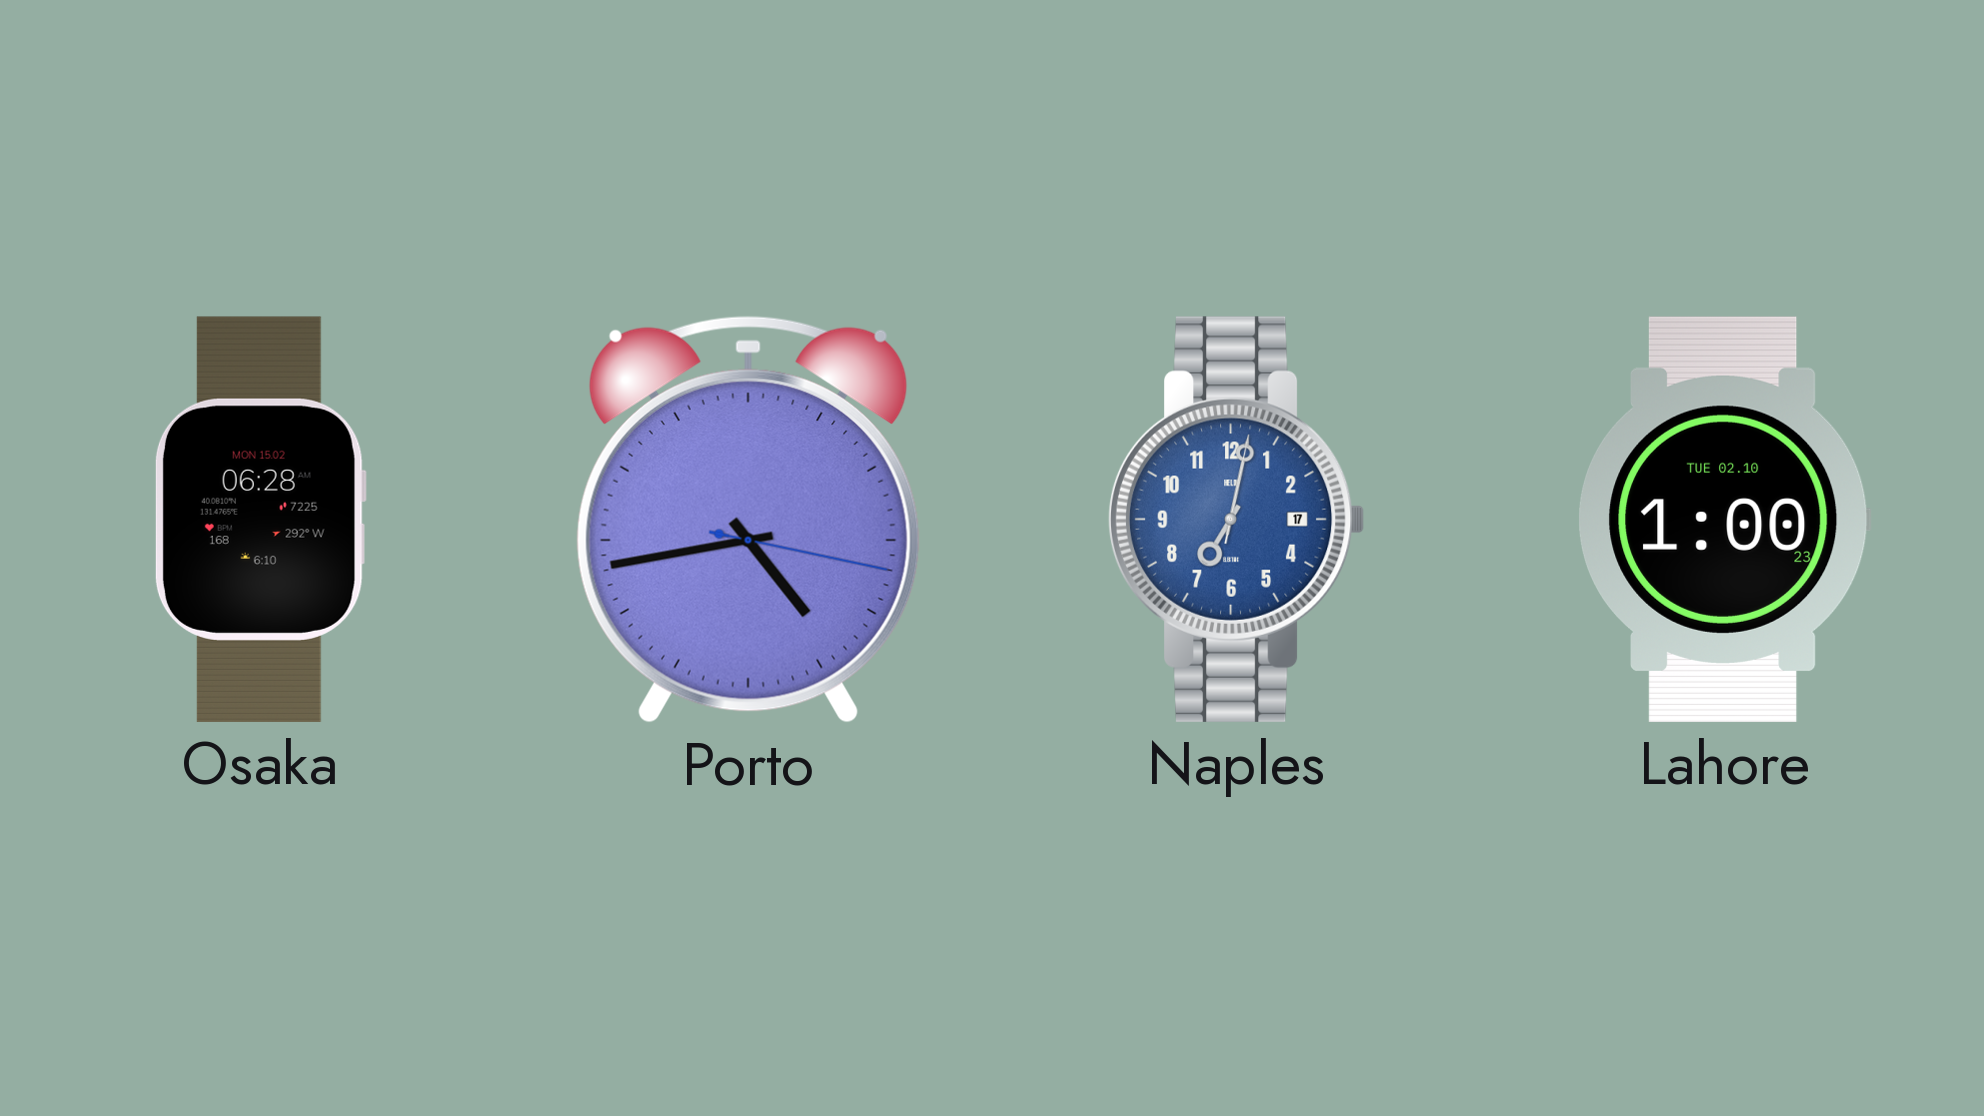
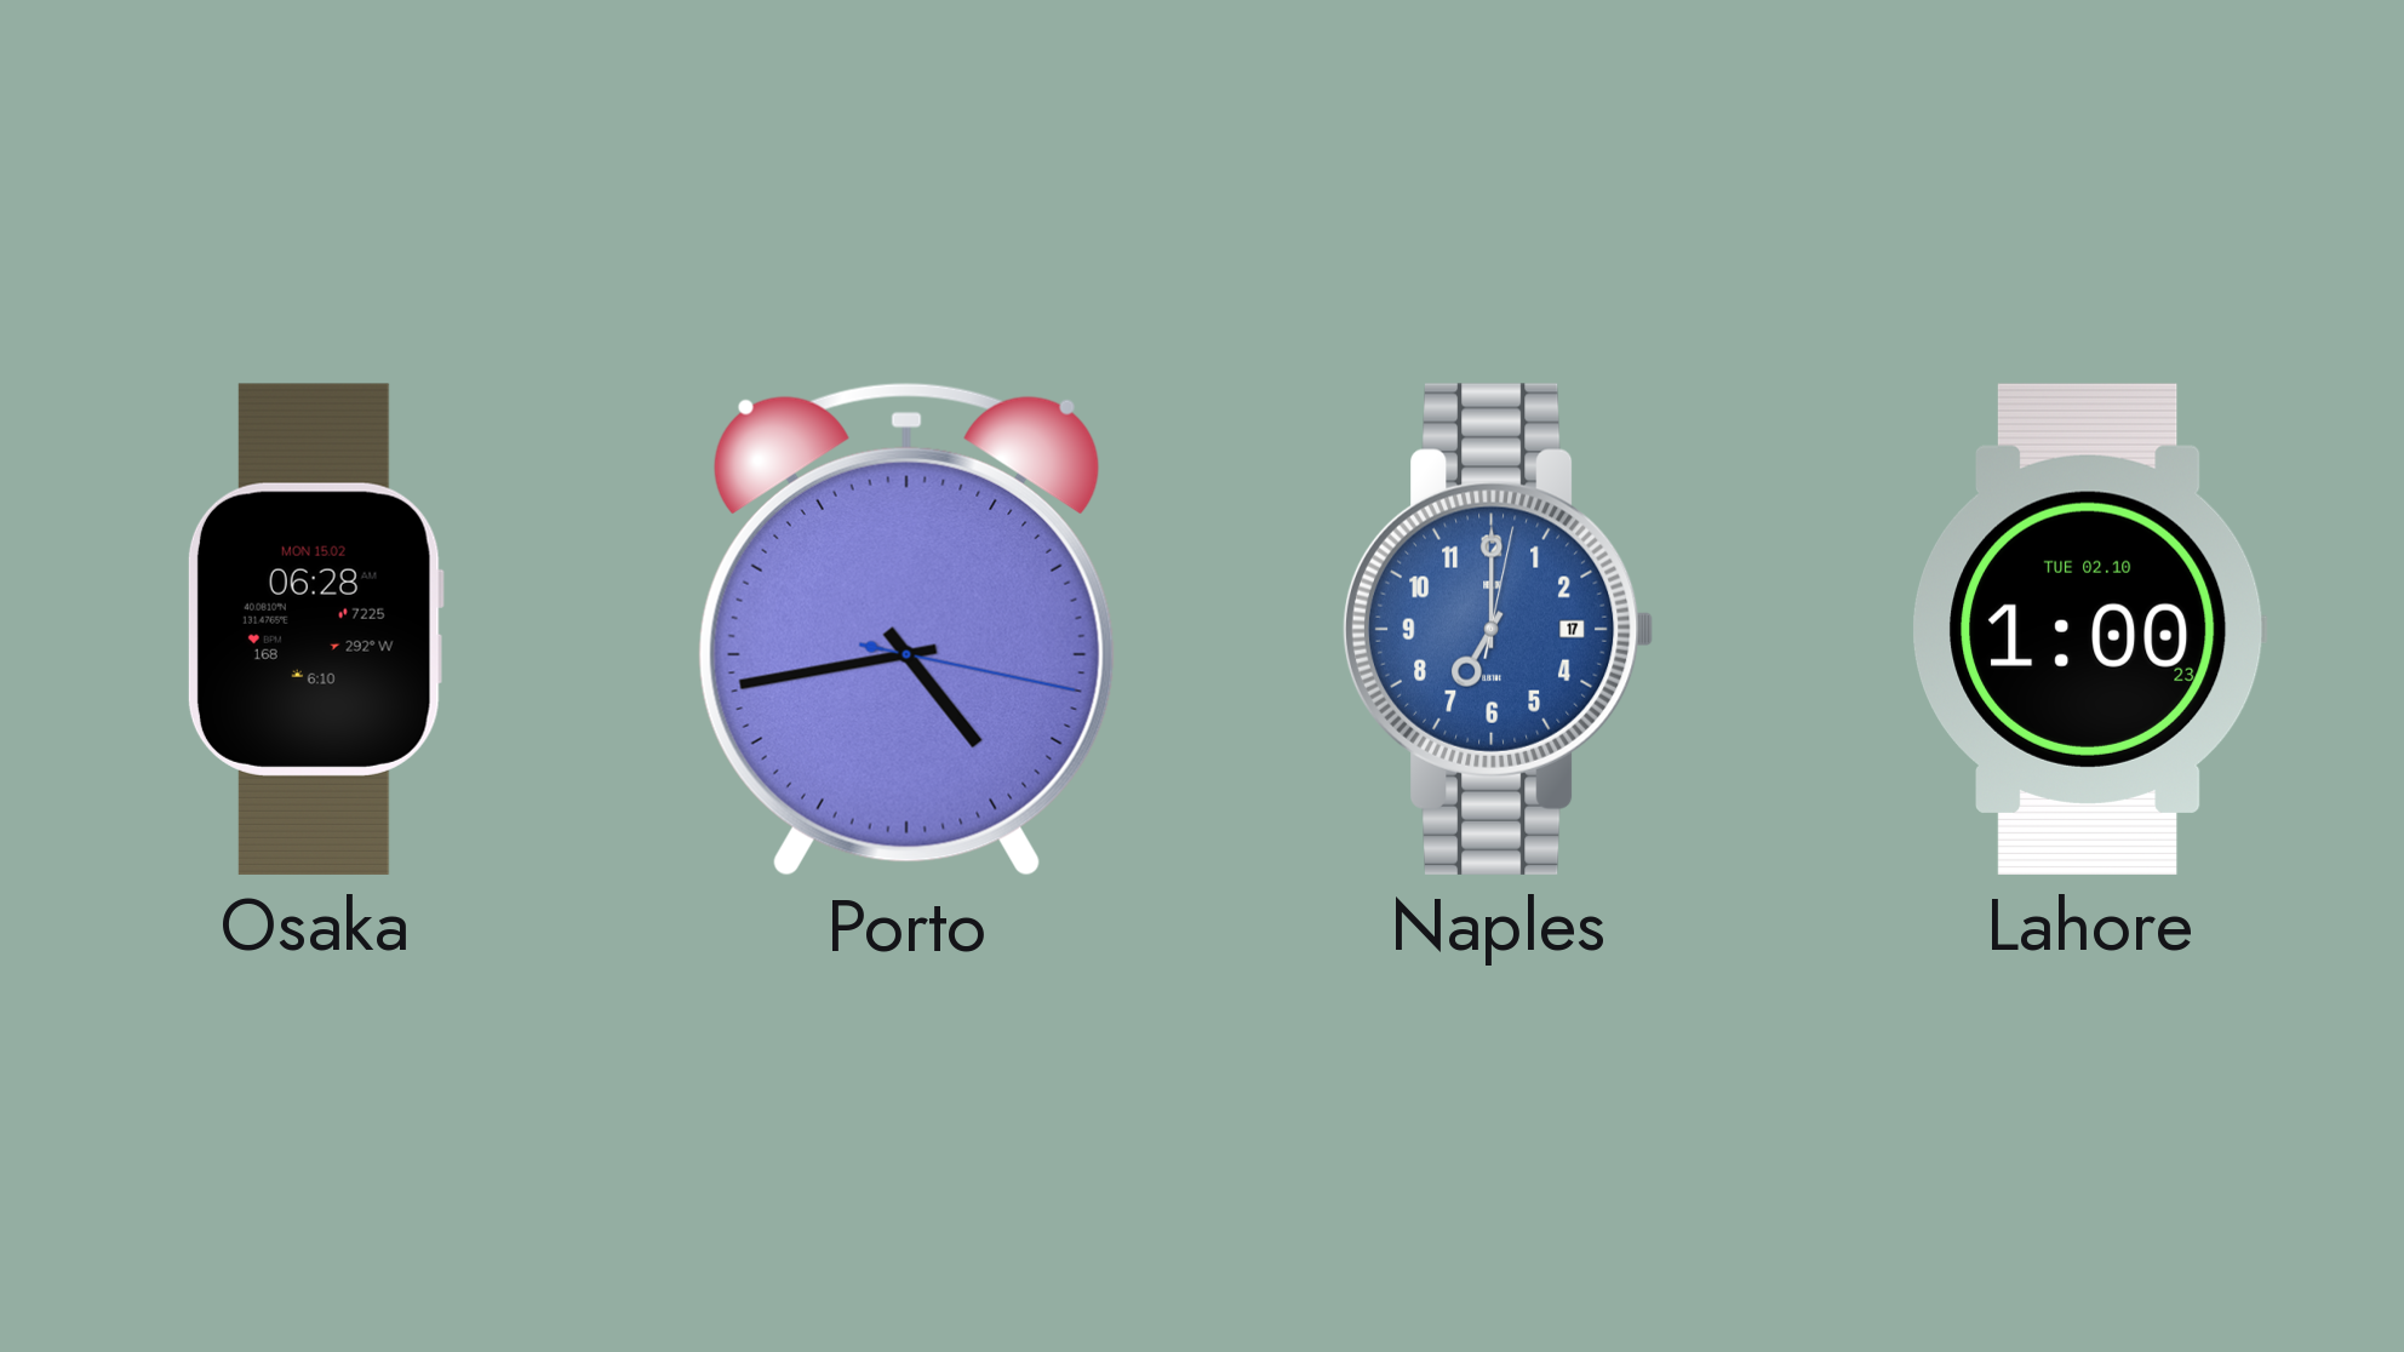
Naples: 7:02 -> 7:00
